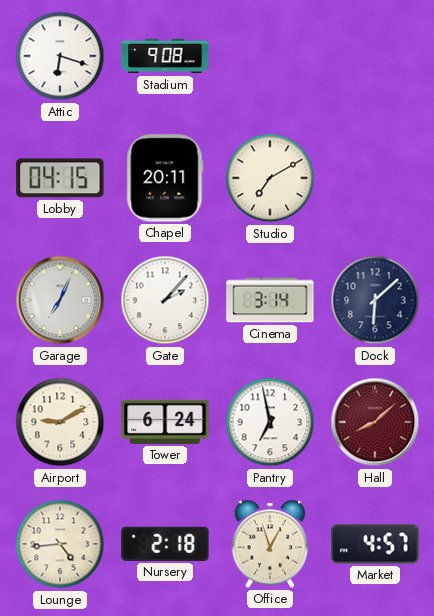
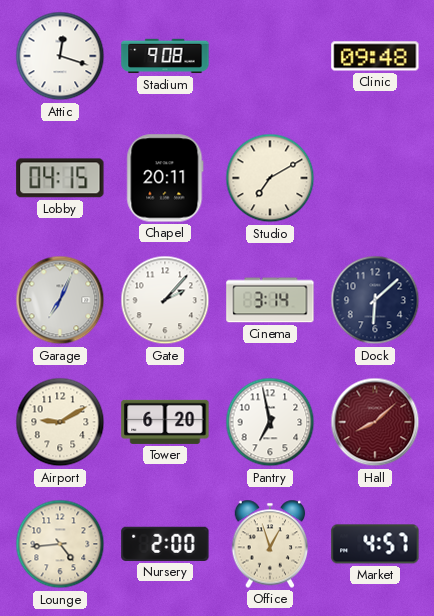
Attic: 6:18 -> 12:18
Clinic: none -> 09:48
Tower: 6:24 -> 6:20
Nursery: 2:18 -> 2:00
